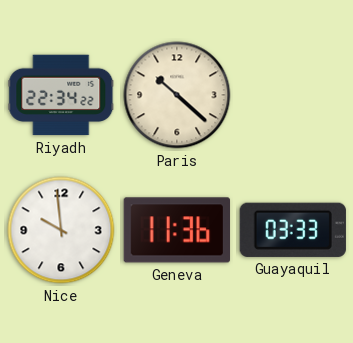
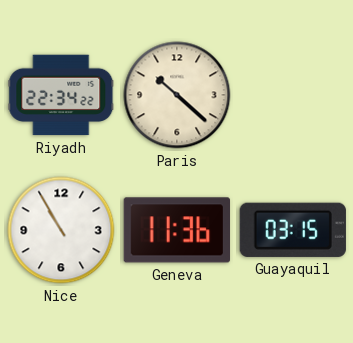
Nice: 9:59 -> 10:55
Guayaquil: 03:33 -> 03:15
